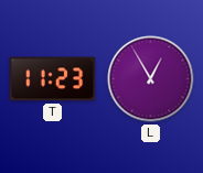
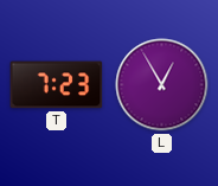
T: 11:23 -> 7:23
